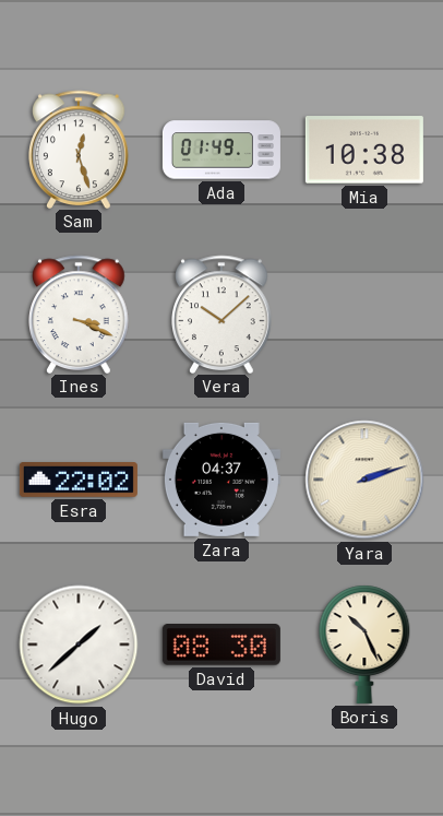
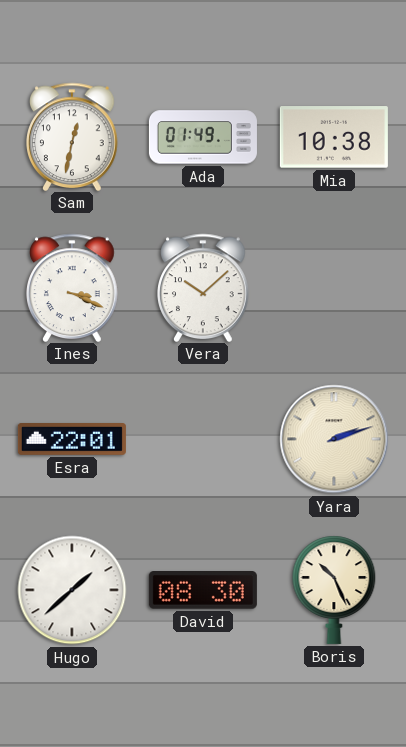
Sam: 12:27 -> 12:32
Esra: 22:02 -> 22:01
Zara: 04:37 -> none
